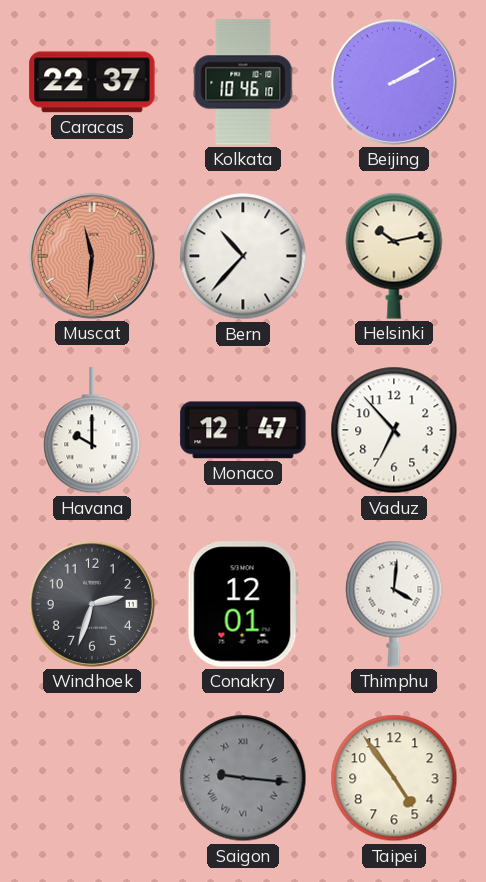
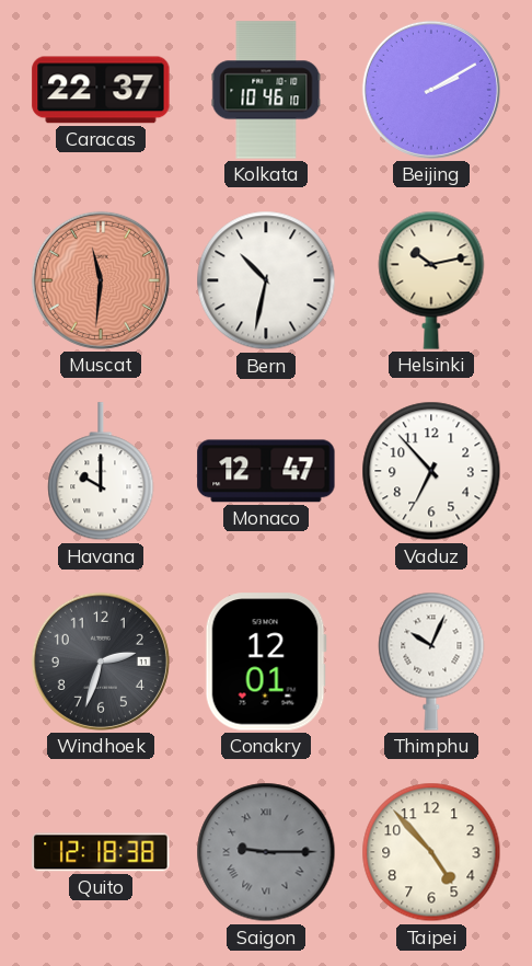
Bern: 10:37 -> 10:32
Thimphu: 4:01 -> 10:04
Quito: none -> 12:18
Saigon: 9:16 -> 9:15
Taipei: 4:54 -> 4:53
